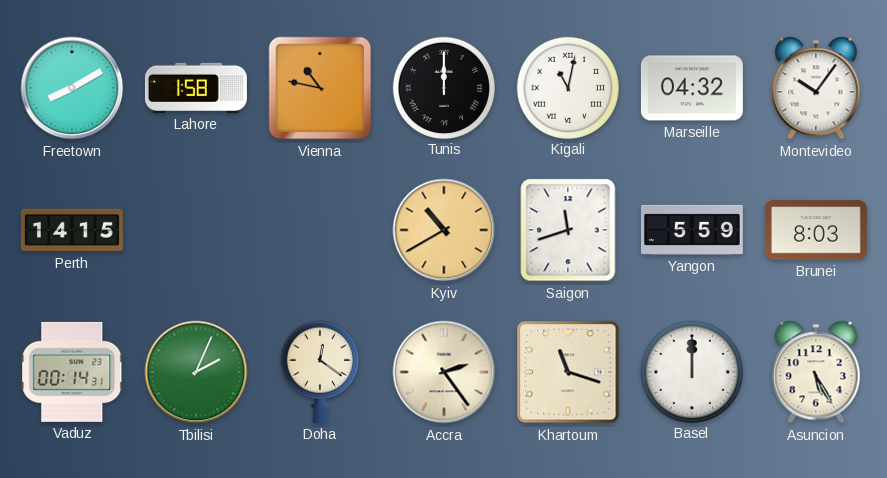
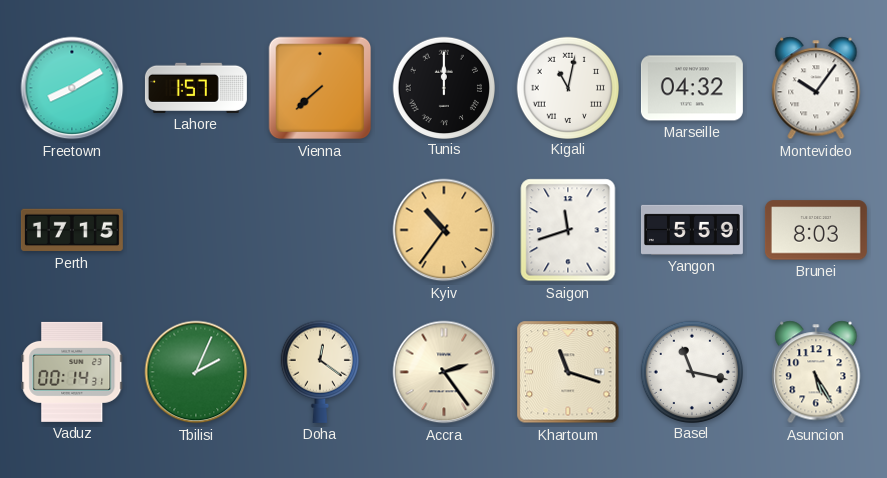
Lahore: 1:58 -> 1:57
Vienna: 10:47 -> 7:38
Perth: 14:15 -> 17:15
Kyiv: 10:40 -> 10:36
Basel: 12:00 -> 11:17
